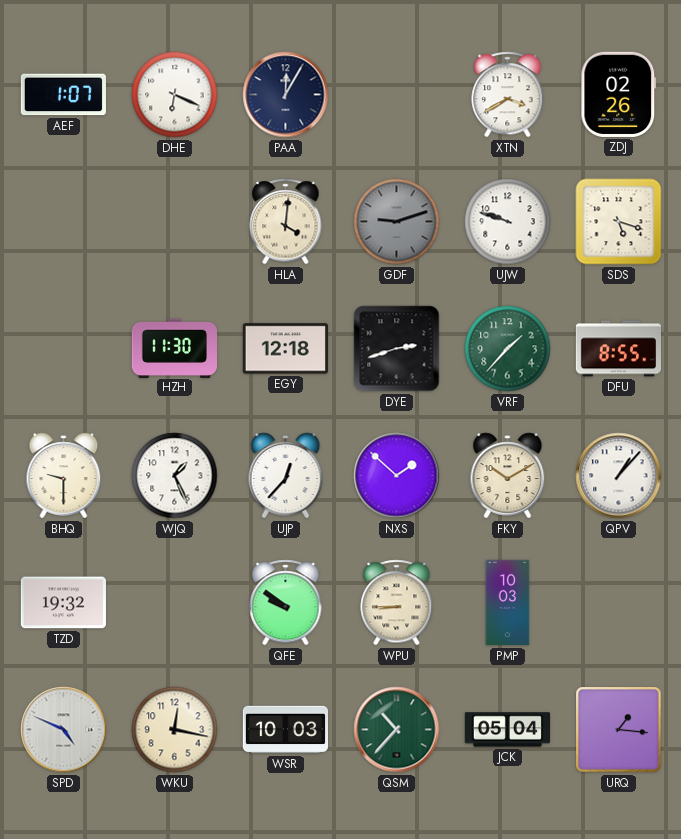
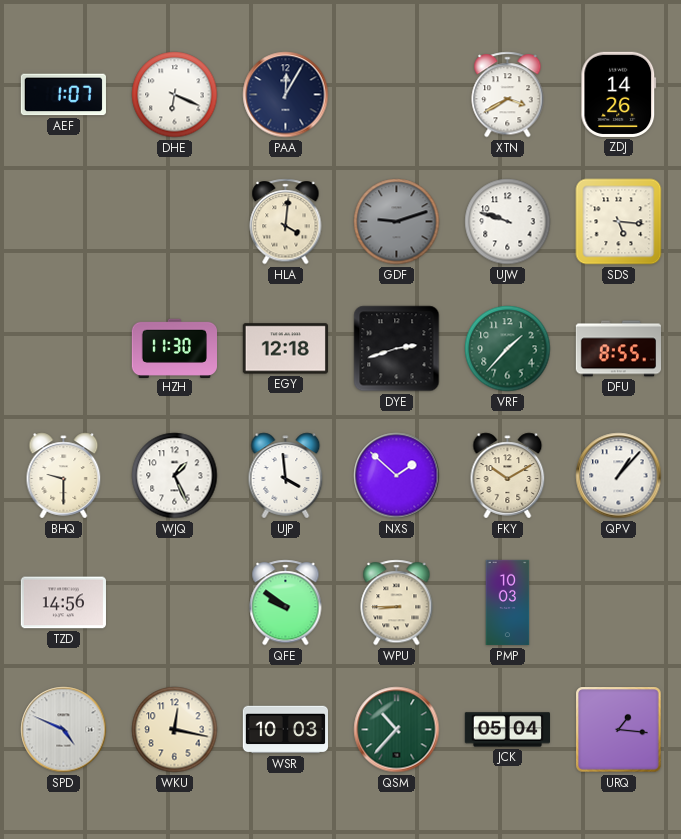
ZDJ: 02:26 -> 14:26
SDS: 5:18 -> 5:16
UJP: 12:37 -> 3:59
TZD: 19:32 -> 14:56
